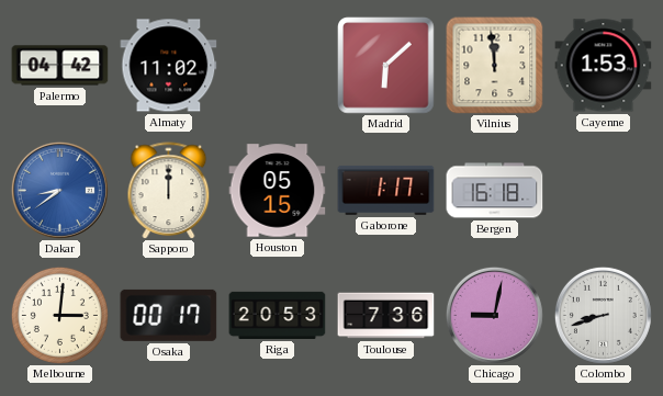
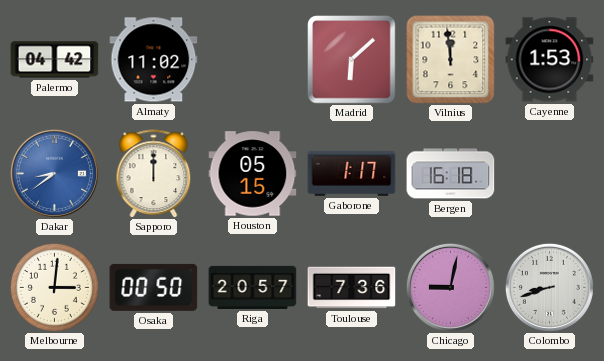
Osaka: 00:17 -> 00:50
Riga: 20:53 -> 20:57
